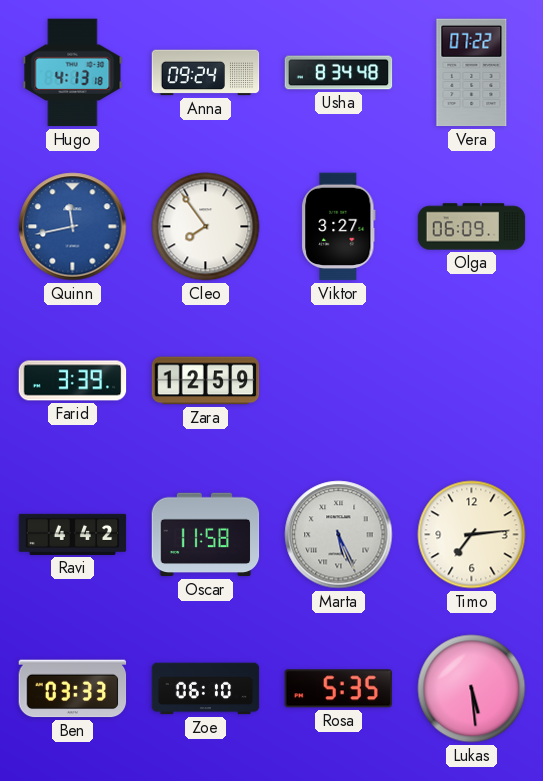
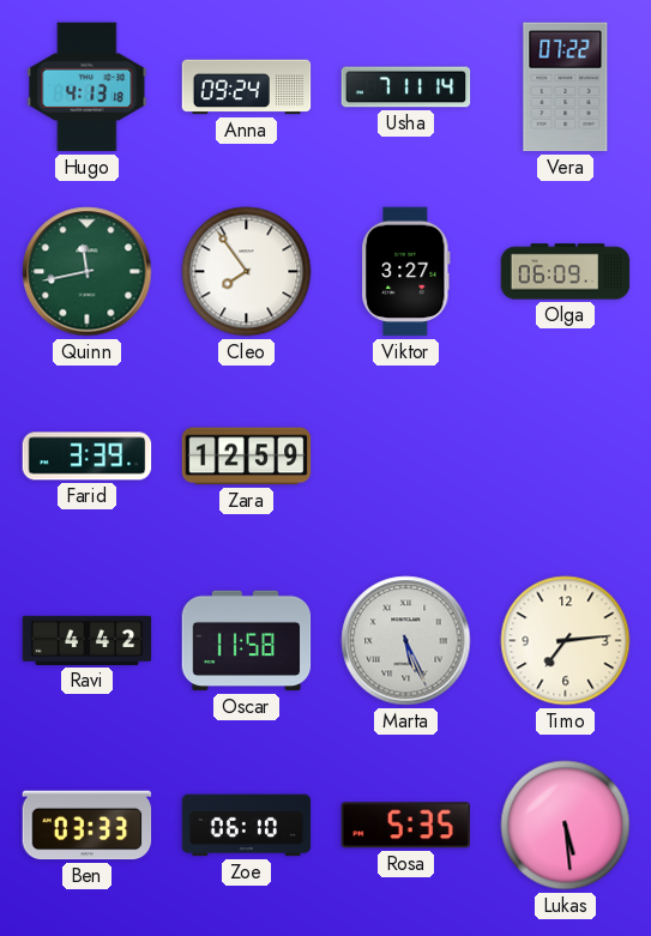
Usha: 8:34 -> 7:11
Quinn dial: blue -> green
